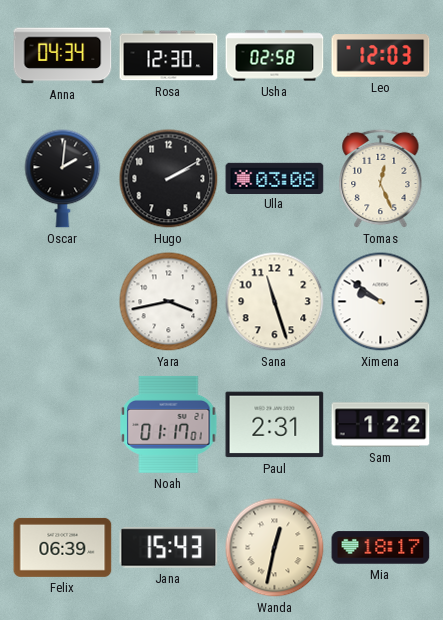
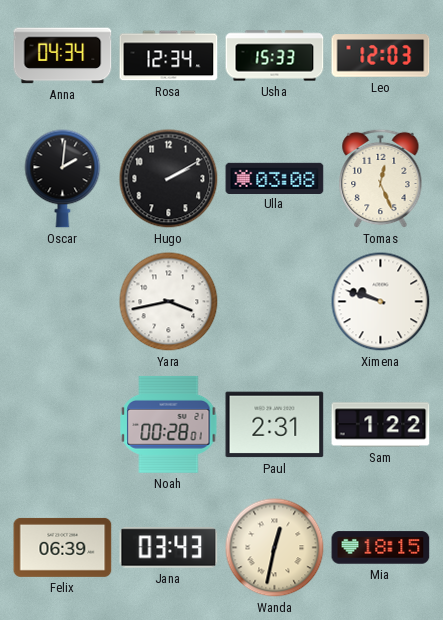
Rosa: 12:30 -> 12:34
Usha: 02:58 -> 15:33
Sana: 11:27 -> none
Ximena: 9:51 -> 9:48
Noah: 01:17 -> 00:28
Jana: 15:43 -> 03:43
Mia: 18:17 -> 18:15
